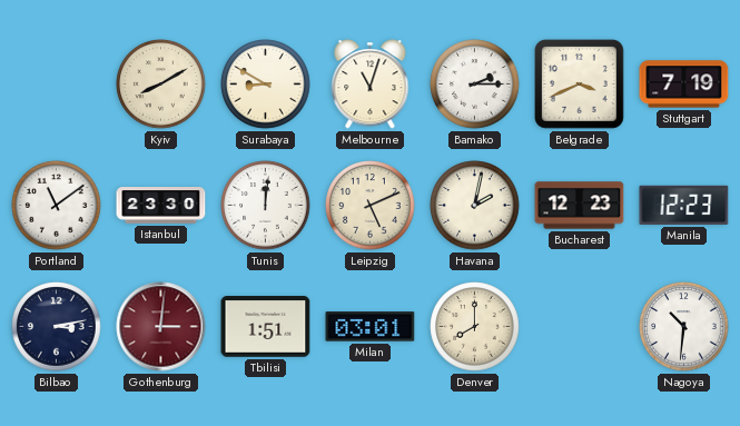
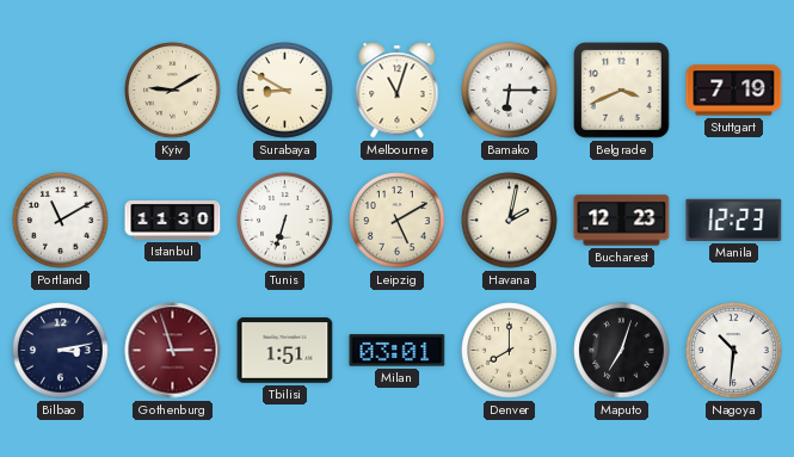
Kyiv: 8:10 -> 9:10
Bamako: 2:15 -> 6:15
Portland: 11:09 -> 11:10
Istanbul: 23:30 -> 11:30
Tunis: 12:01 -> 6:33
Leipzig: 5:11 -> 5:10
Gothenburg: 3:01 -> 2:57
Maputo: none -> 7:03
